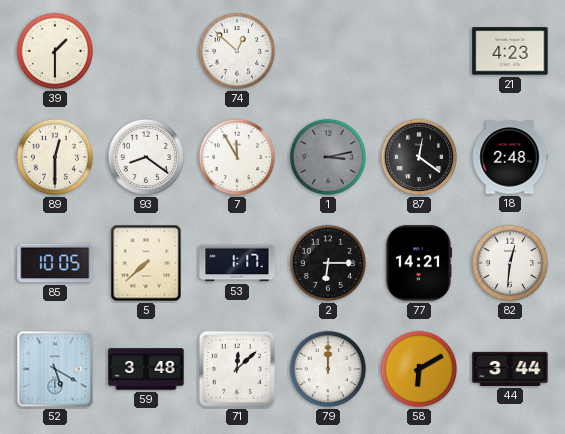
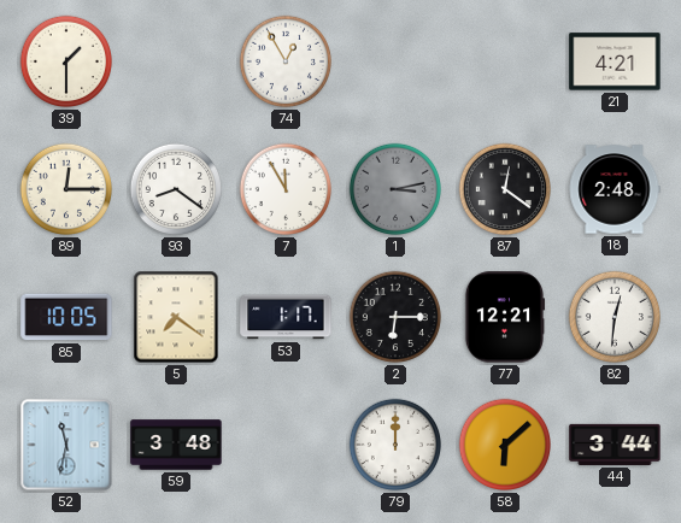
74: 12:52 -> 12:55
21: 4:23 -> 4:21
89: 12:30 -> 12:15
5: 7:38 -> 7:21
77: 14:21 -> 12:21
52: 5:20 -> 11:32
71: 12:08 -> none
58: 6:10 -> 6:08
